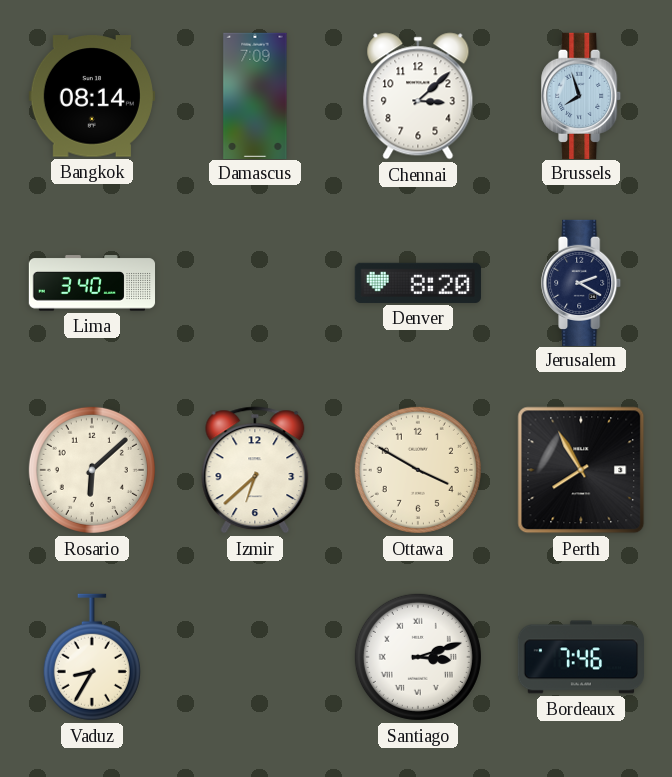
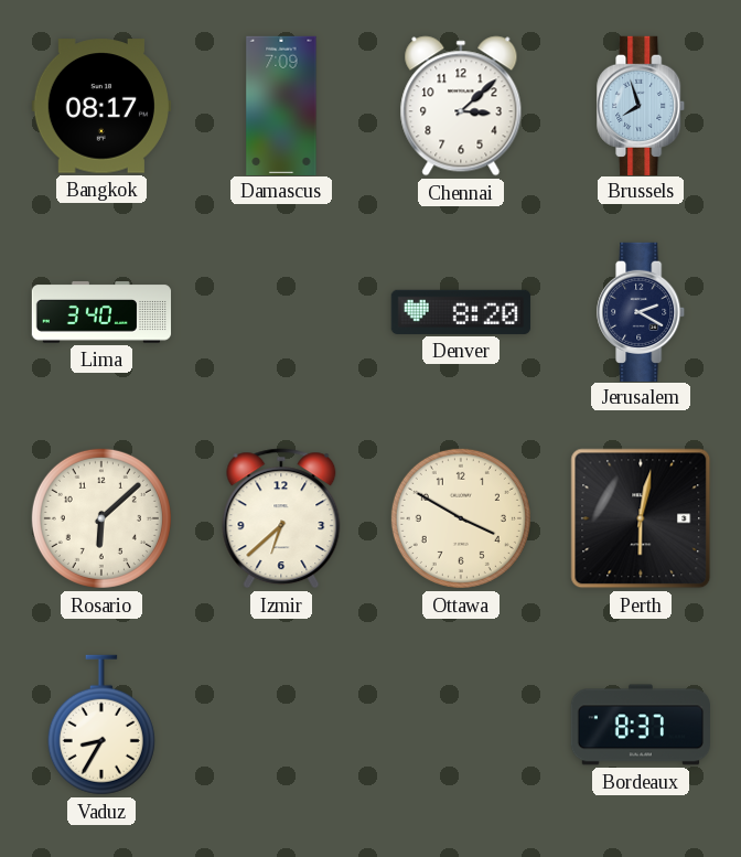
Bangkok: 08:14 -> 08:17
Perth: 7:55 -> 6:02
Santiago: 3:12 -> none
Bordeaux: 7:46 -> 8:37
